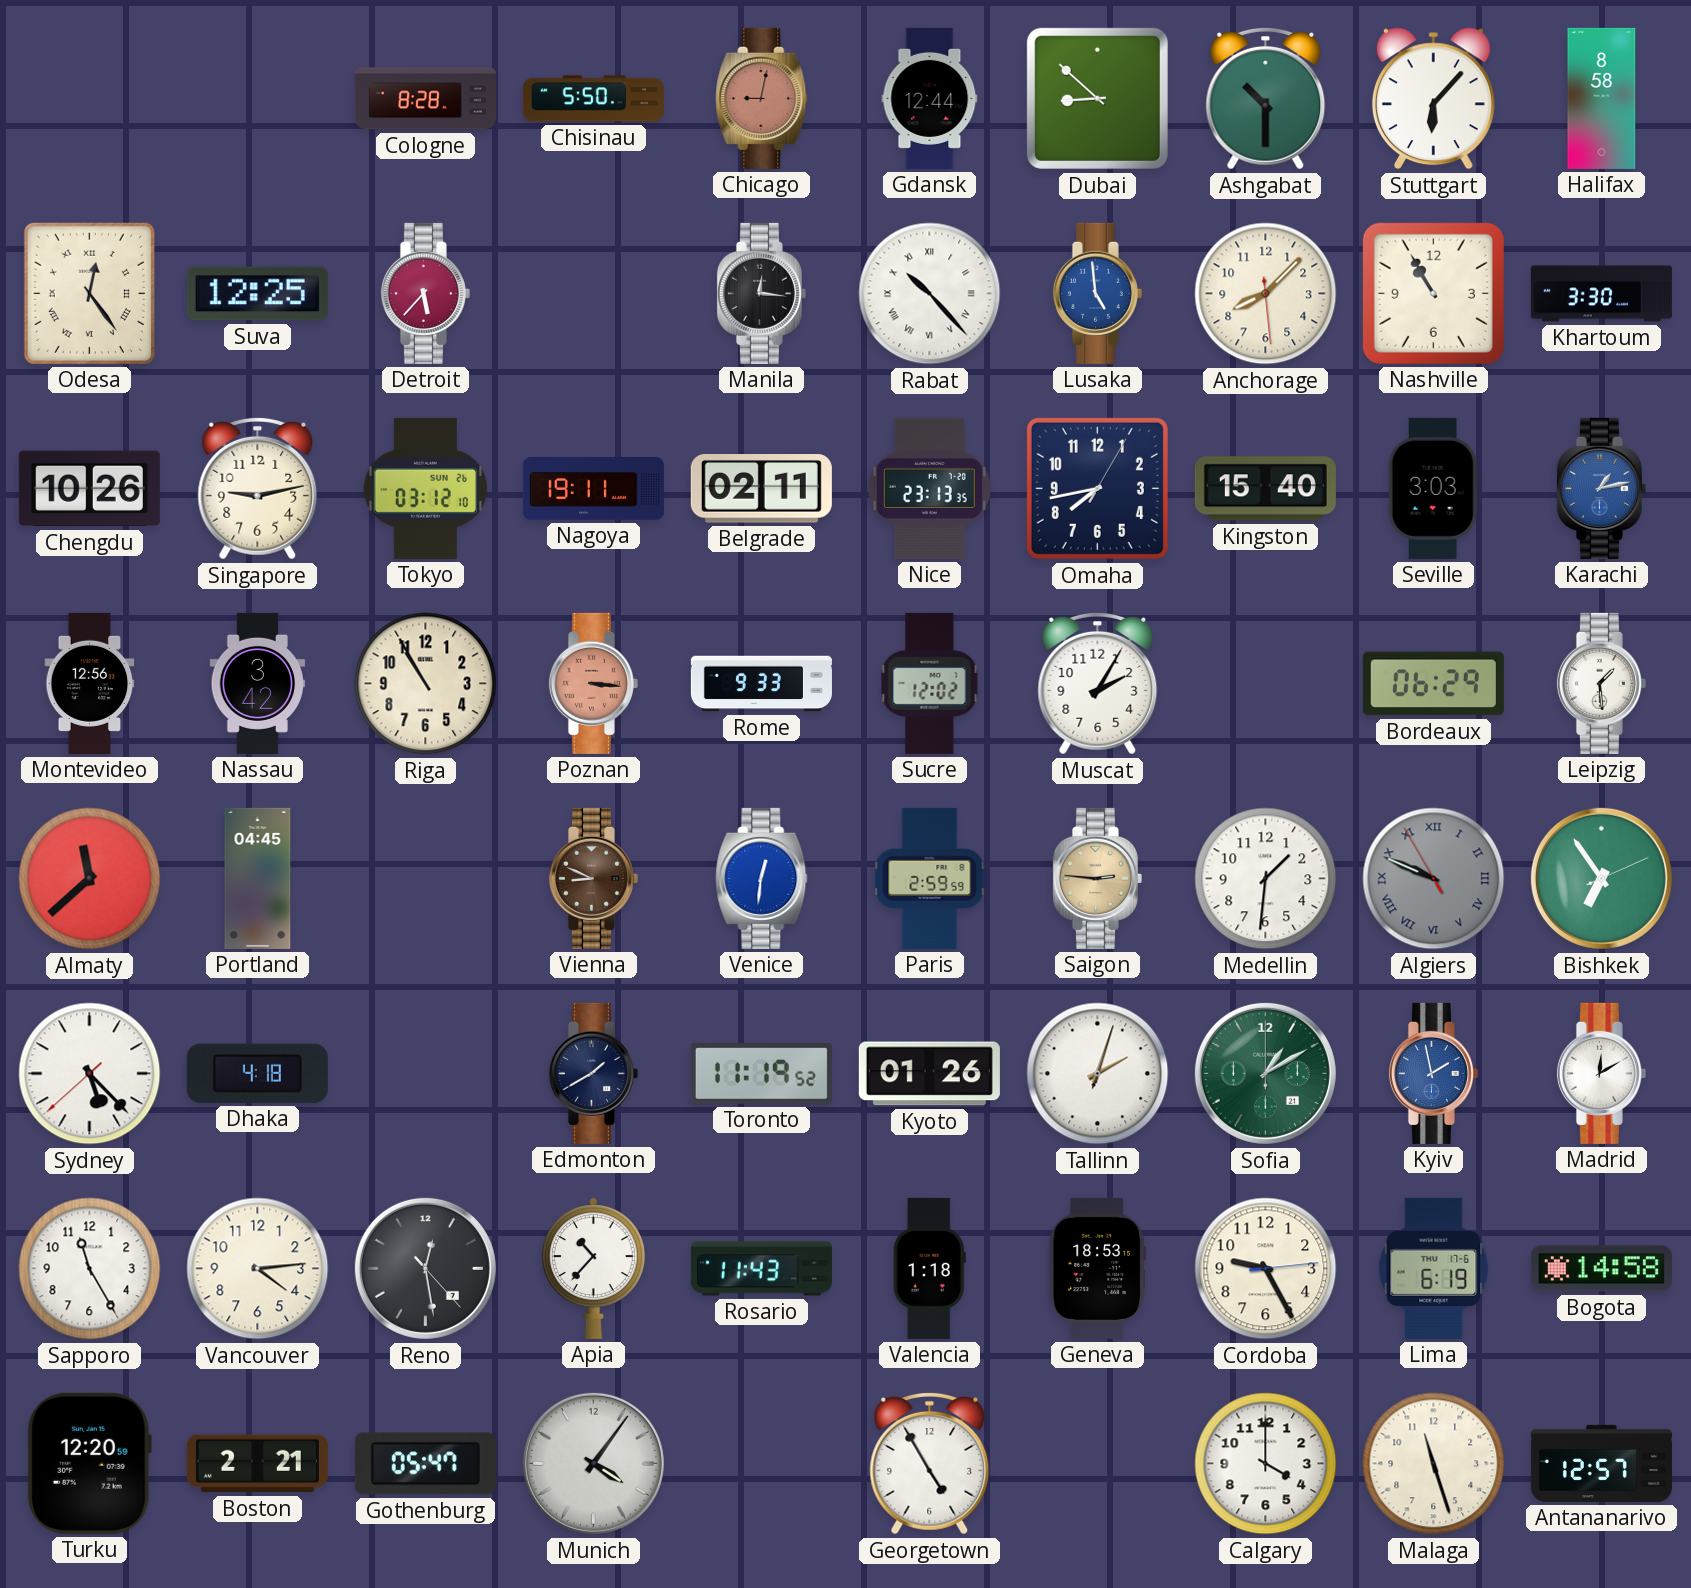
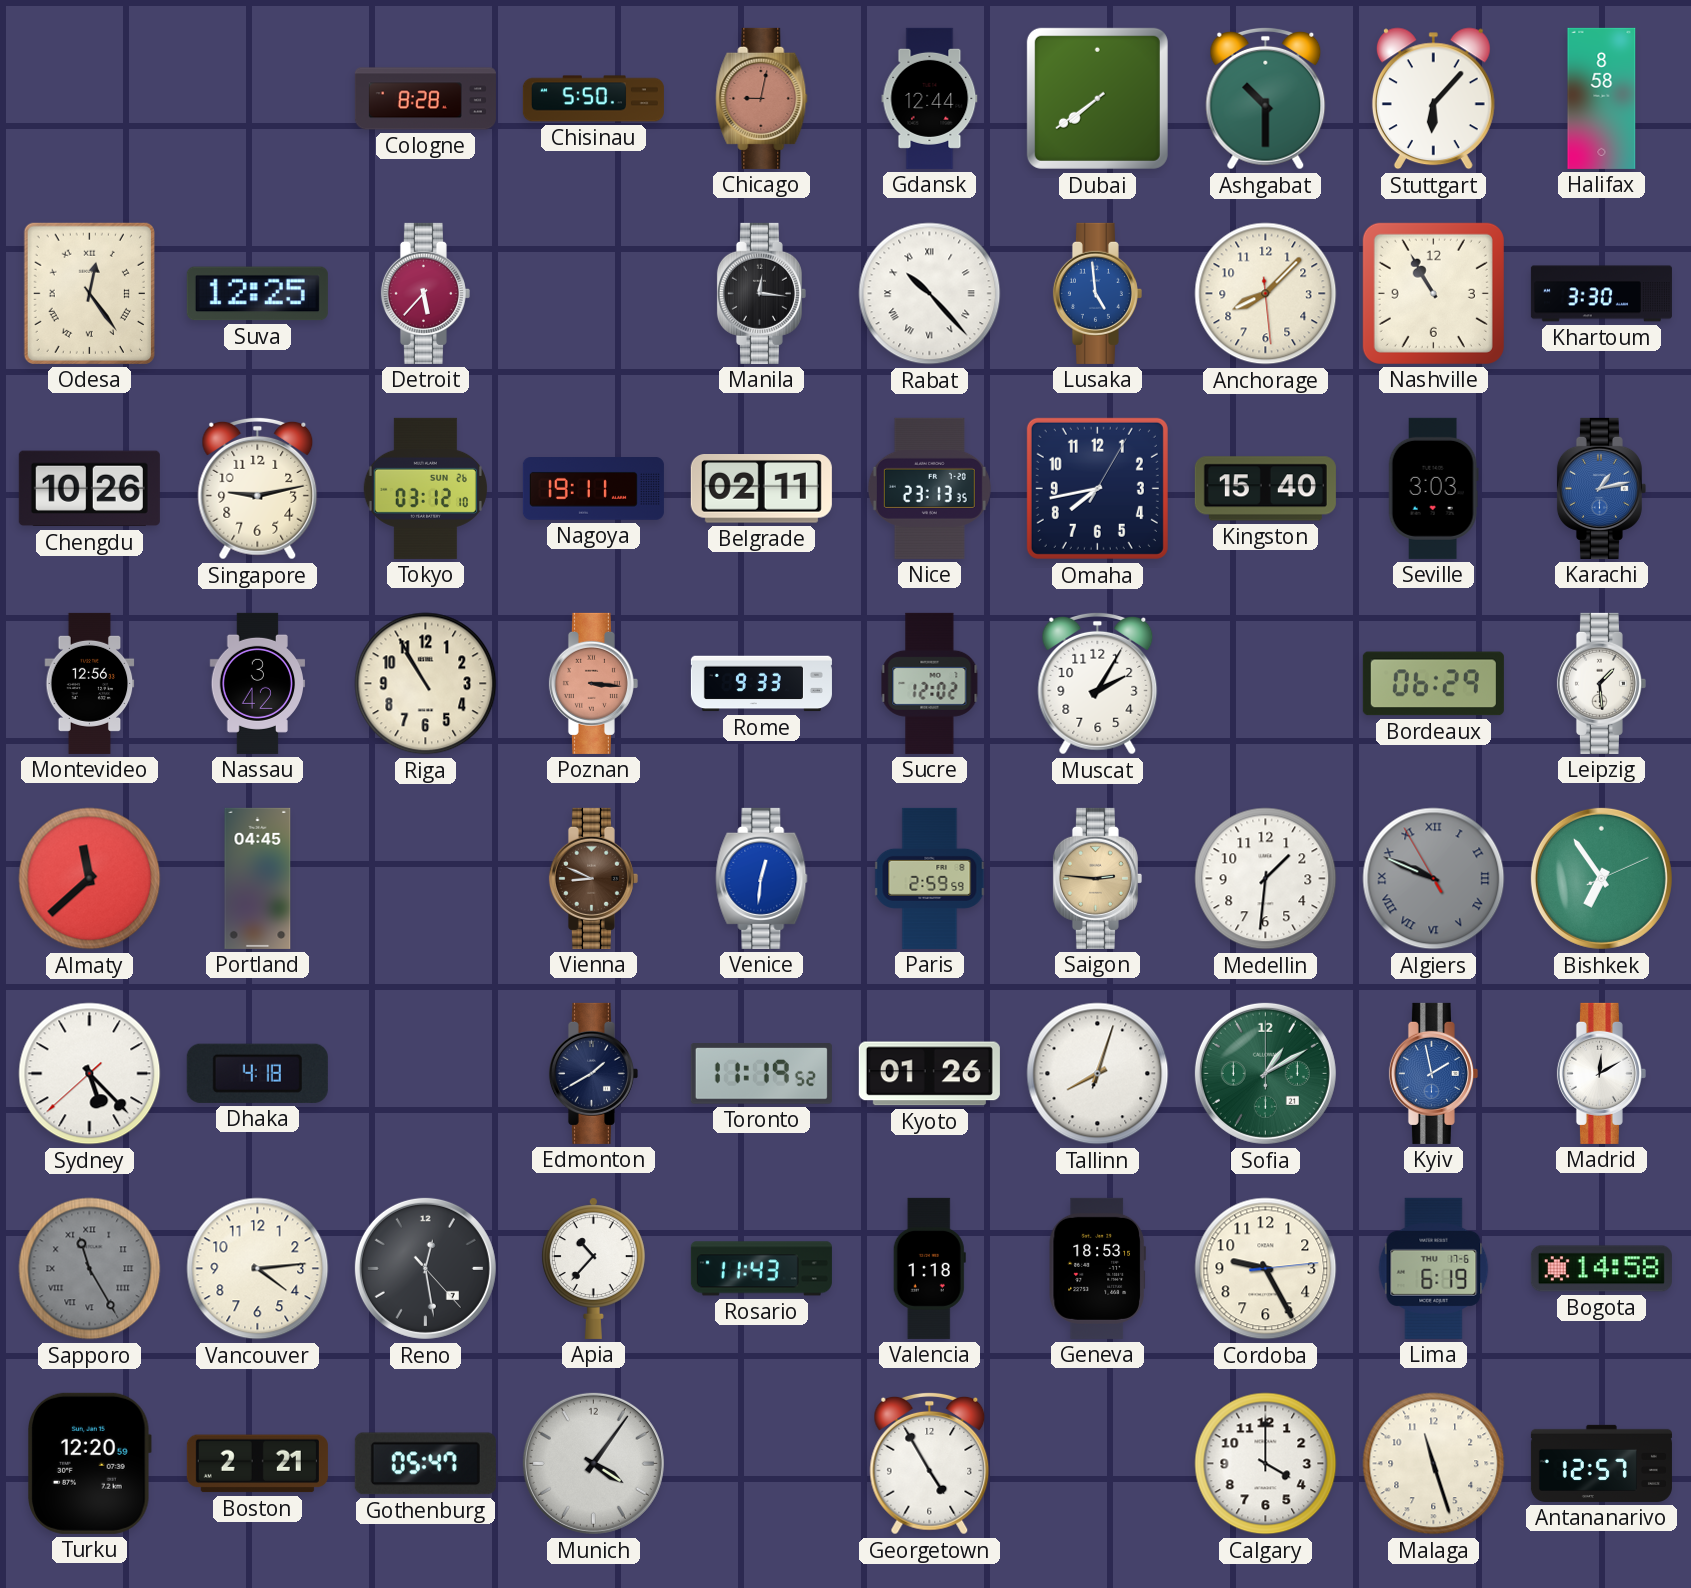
Dubai: 8:52 -> 7:39
Tallinn: 2:03 -> 8:03
Sapporo dial: white -> grey
Sapporo numerals: Arabic -> Roman
